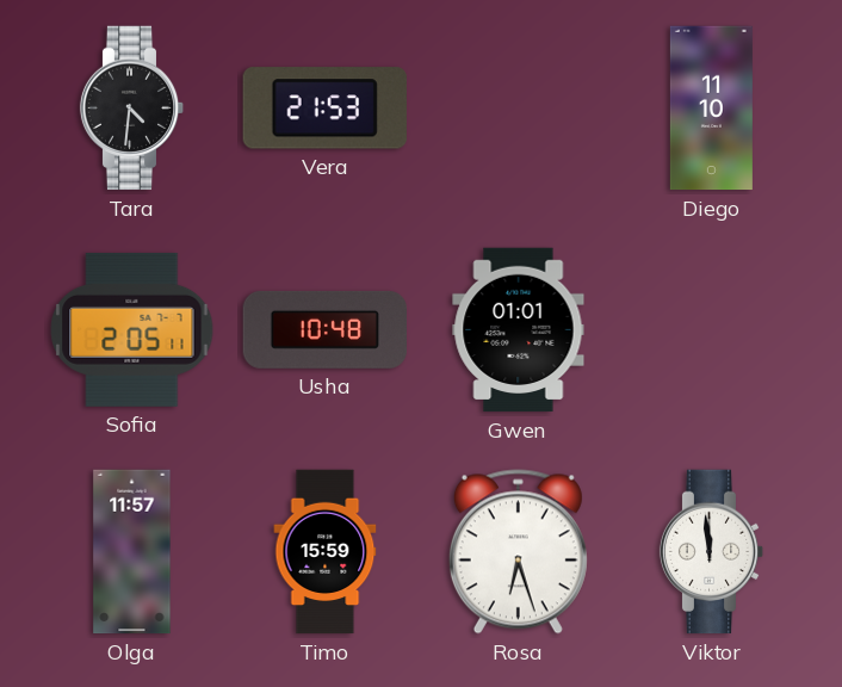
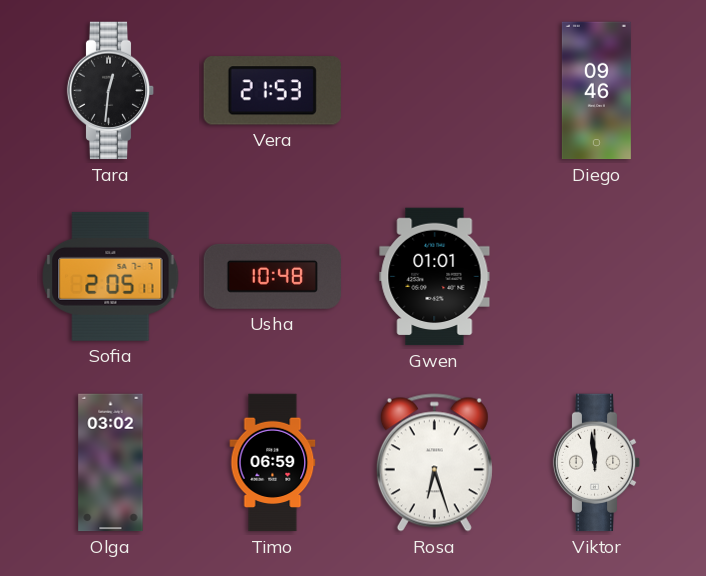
Tara: 4:31 -> 12:31
Diego: 11:10 -> 09:46
Olga: 11:57 -> 03:02
Timo: 15:59 -> 06:59
